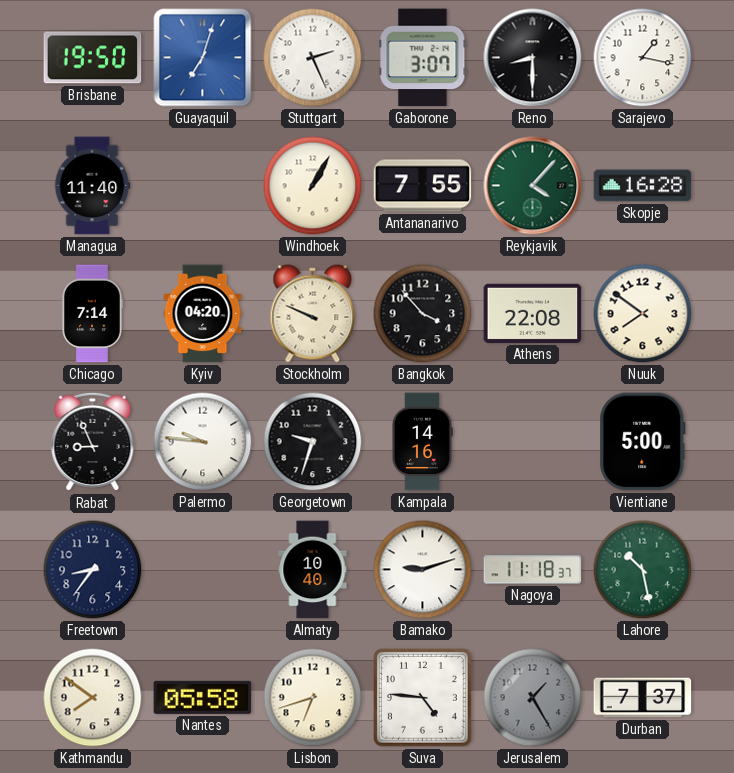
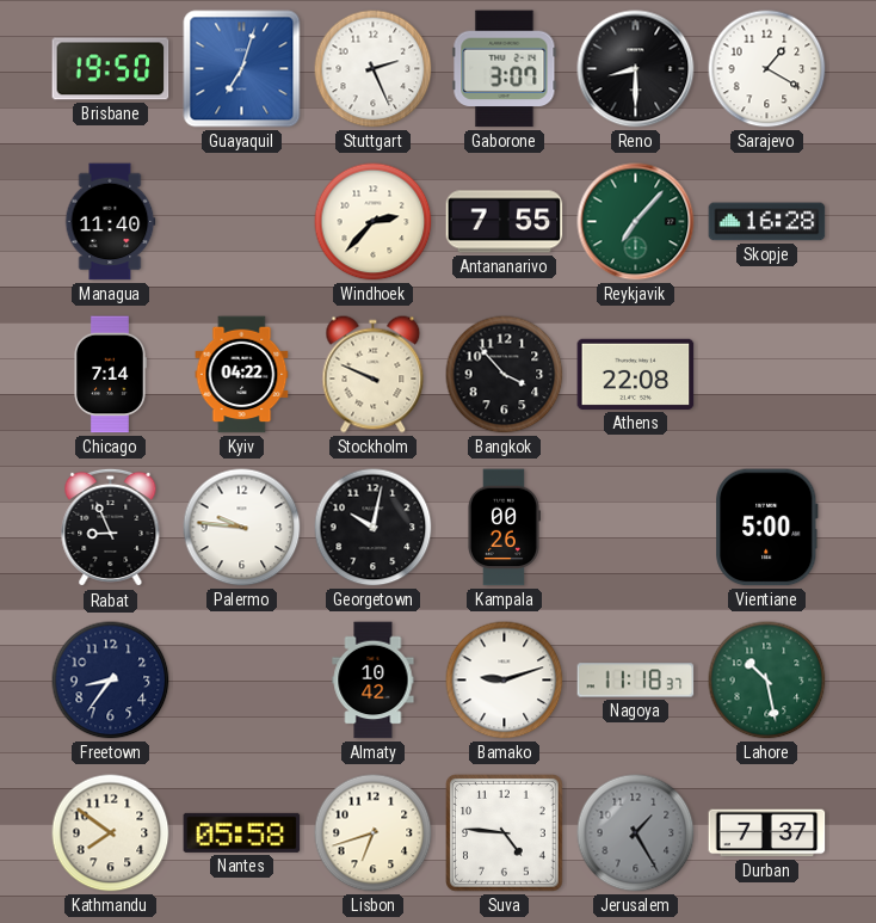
Sarajevo: 1:17 -> 1:20
Windhoek: 1:05 -> 2:37
Reykjavik: 4:07 -> 7:07
Kyiv: 04:20 -> 04:22
Nuuk: 7:51 -> none
Georgetown: 9:33 -> 10:02
Kampala: 14:16 -> 00:26
Almaty: 10:40 -> 10:42
